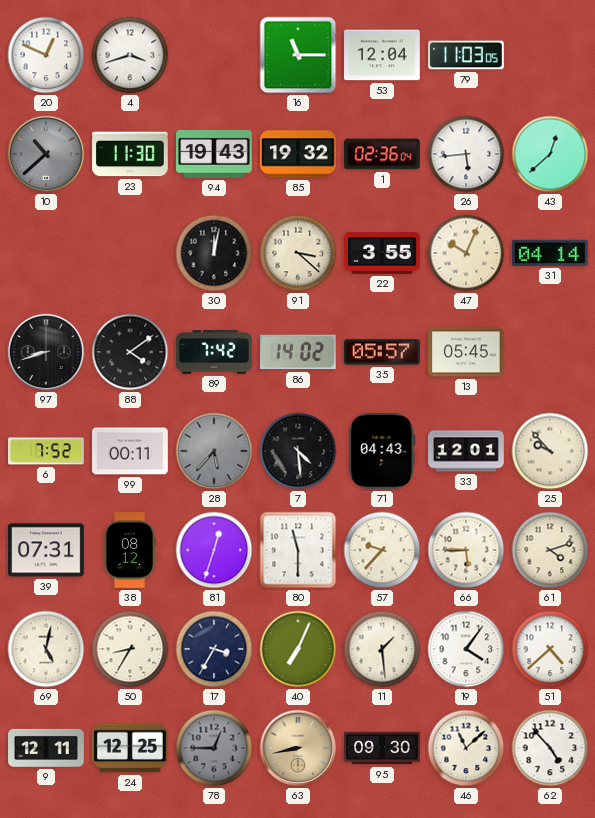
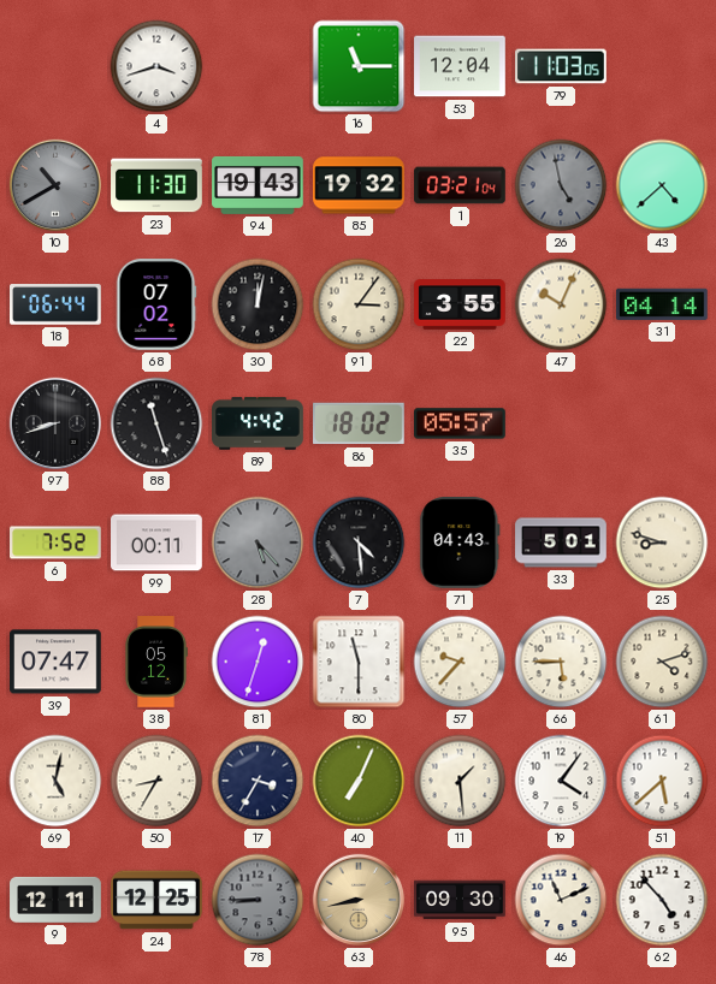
20: 12:49 -> none
10: 10:38 -> 10:40
1: 02:36 -> 03:21
26: 5:44 -> 4:58
26 dial: white -> grey
43: 12:38 -> 4:38
18: none -> 06:44
68: none -> 07:02
91: 3:22 -> 3:06
88: 4:09 -> 11:27
89: 7:42 -> 4:42
86: 14:02 -> 18:02
13: 05:45 -> none
28: 5:37 -> 5:23
33: 12:01 -> 5:01
25: 9:53 -> 8:48
39: 07:31 -> 07:47
38: 08:12 -> 05:12
51: 4:38 -> 5:38
78: 12:45 -> 8:45
46: 11:08 -> 11:11
